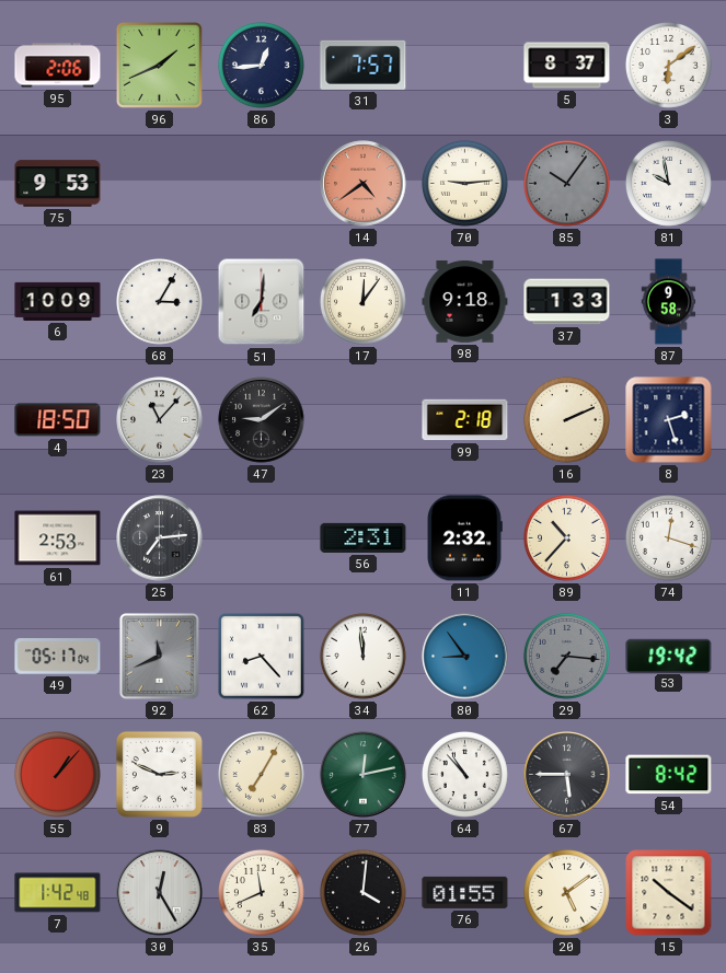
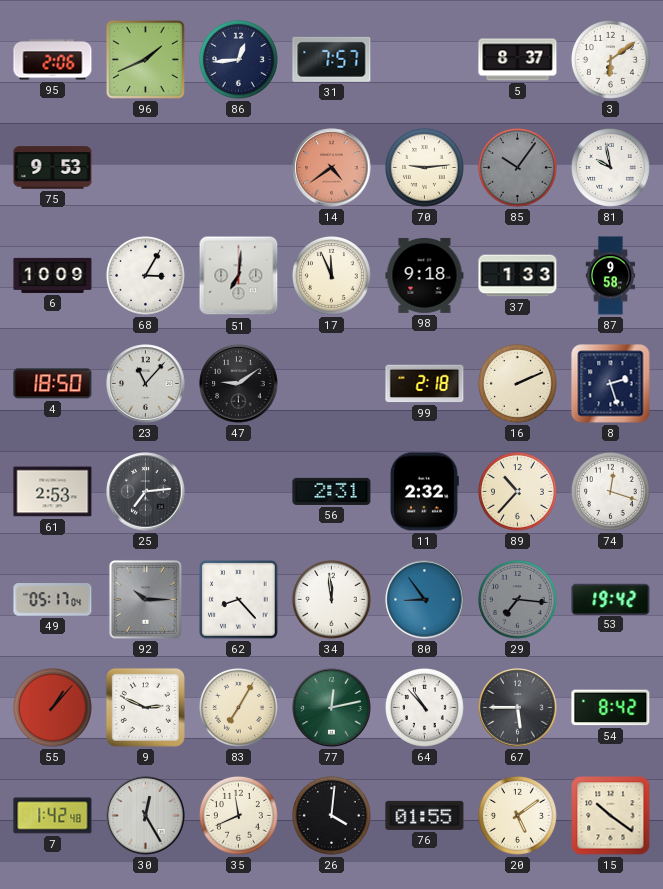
17: 12:06 -> 11:56
92: 11:41 -> 10:15
